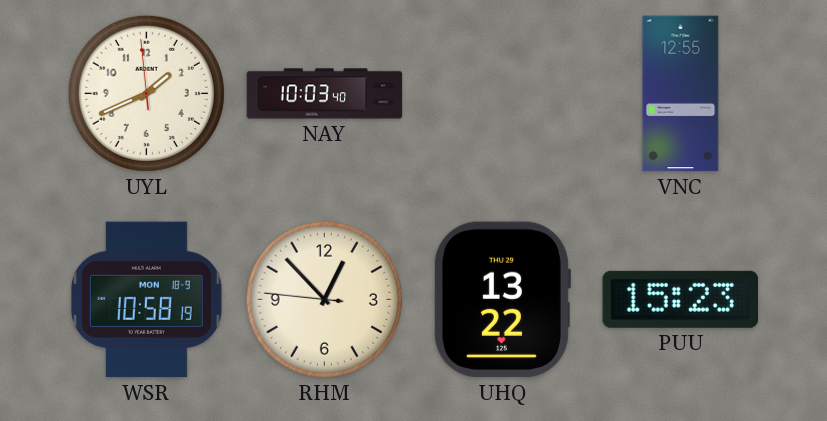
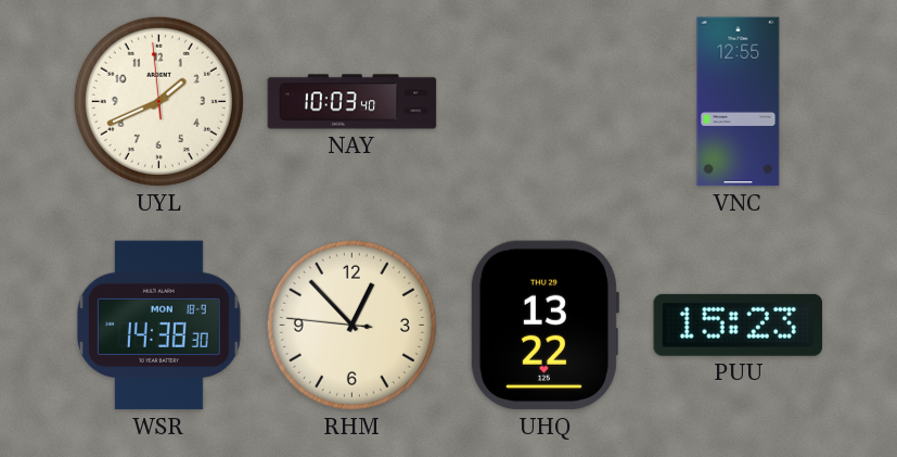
WSR: 10:58 -> 14:38
